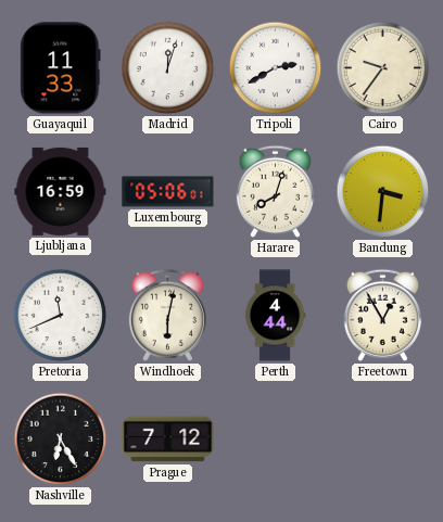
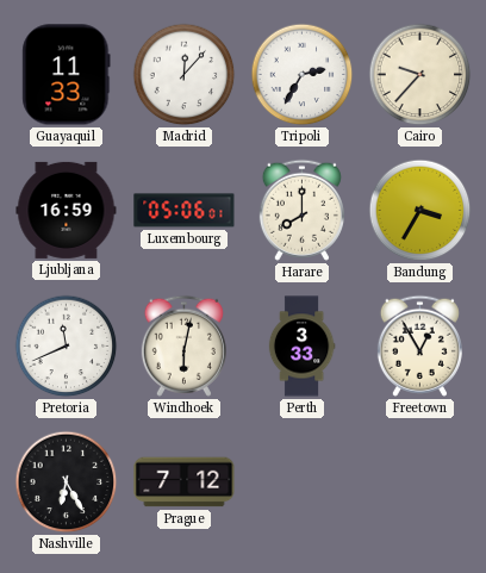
Madrid: 12:03 -> 12:07
Tripoli: 2:40 -> 2:35
Cairo: 9:36 -> 9:37
Harare: 8:03 -> 8:00
Bandung: 3:31 -> 3:35
Perth: 4:44 -> 3:33
